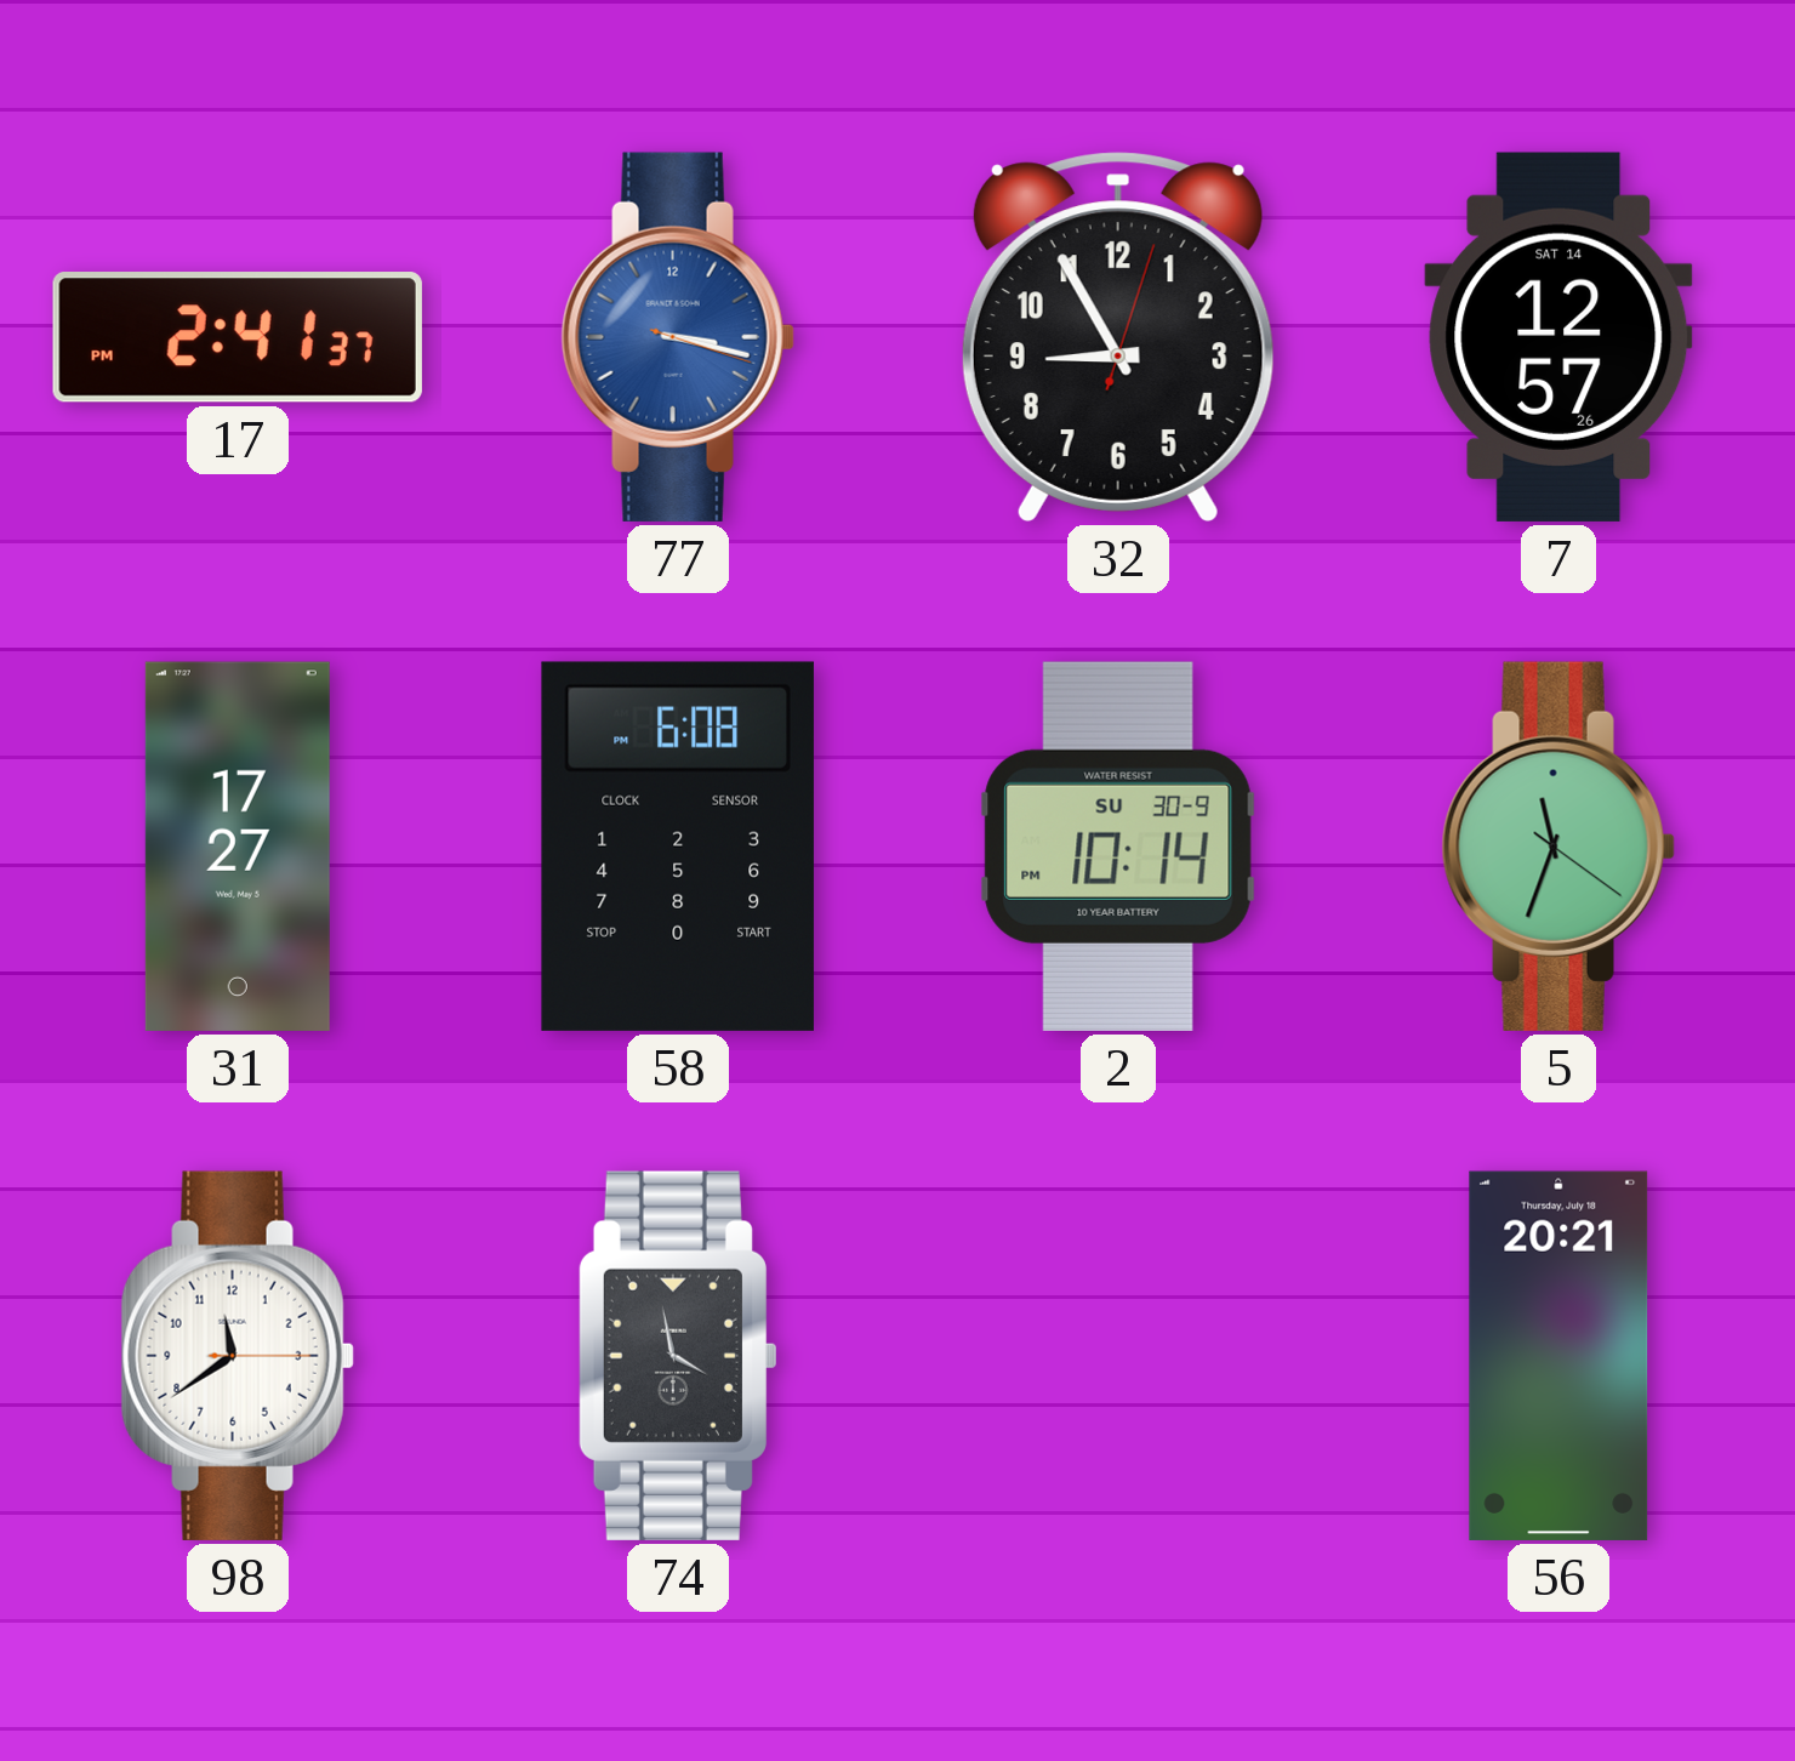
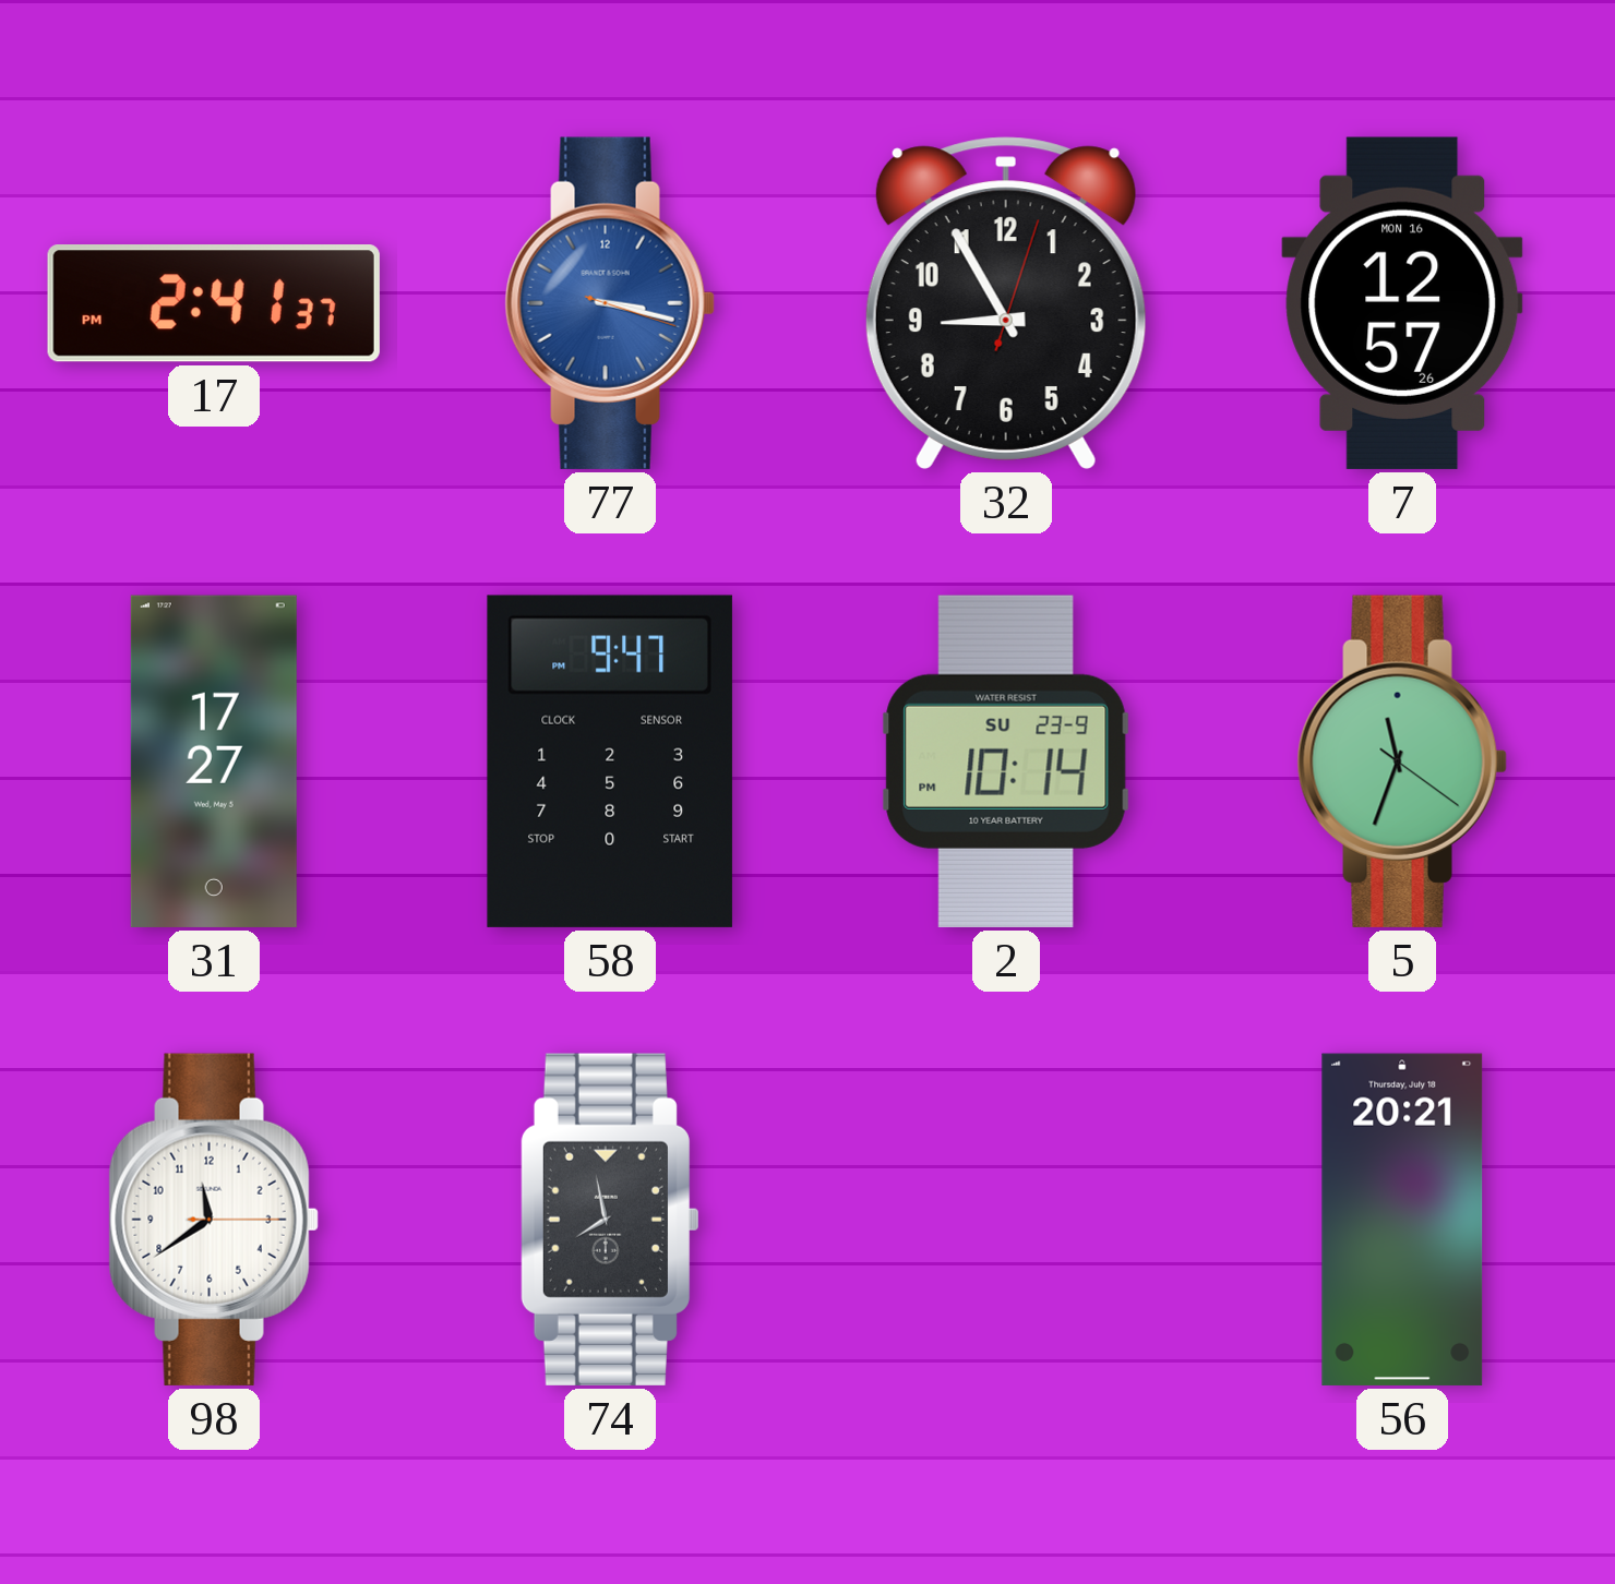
7 date: SAT 14 -> MON 16
58: 6:08 -> 9:47
2 date: SU 30-9 -> SU 23-9
74: 3:58 -> 7:58
